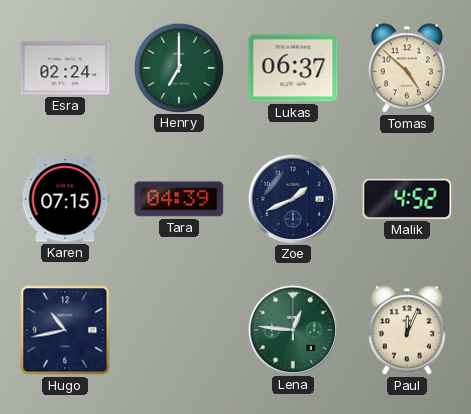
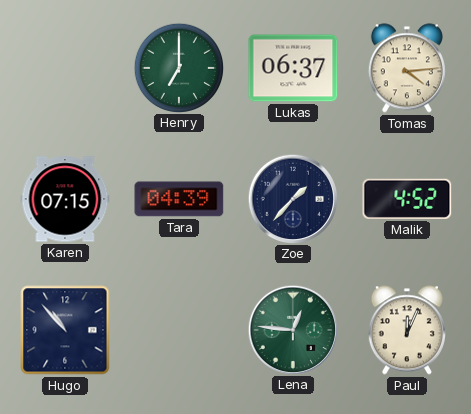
Esra: 02:24 -> none
Tomas: 4:52 -> 4:14
Zoe: 1:41 -> 1:37
Hugo: 10:43 -> 10:53
